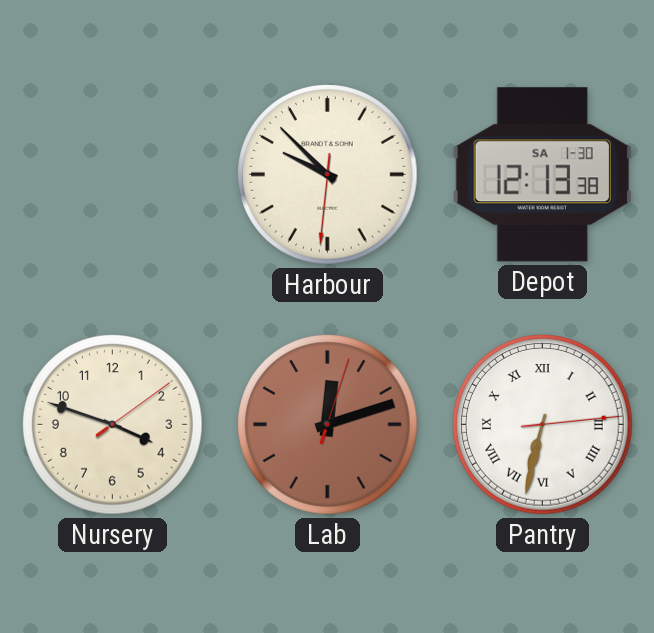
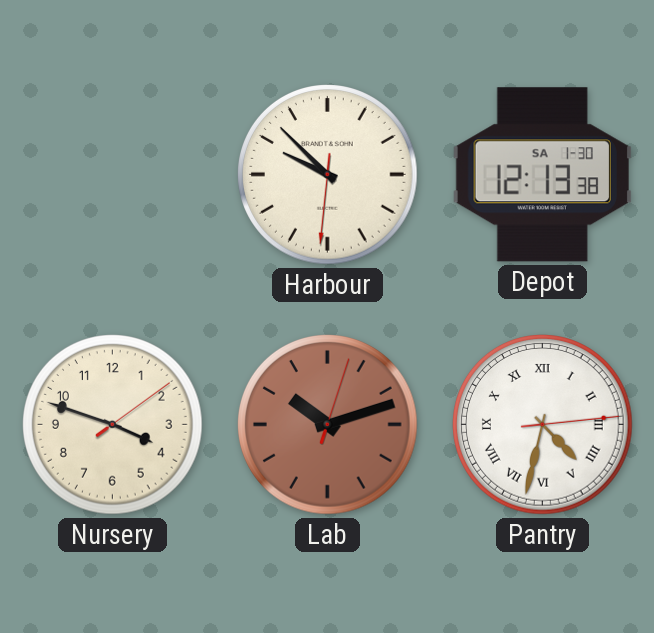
Lab: 12:12 -> 10:12
Pantry: 6:32 -> 4:32
